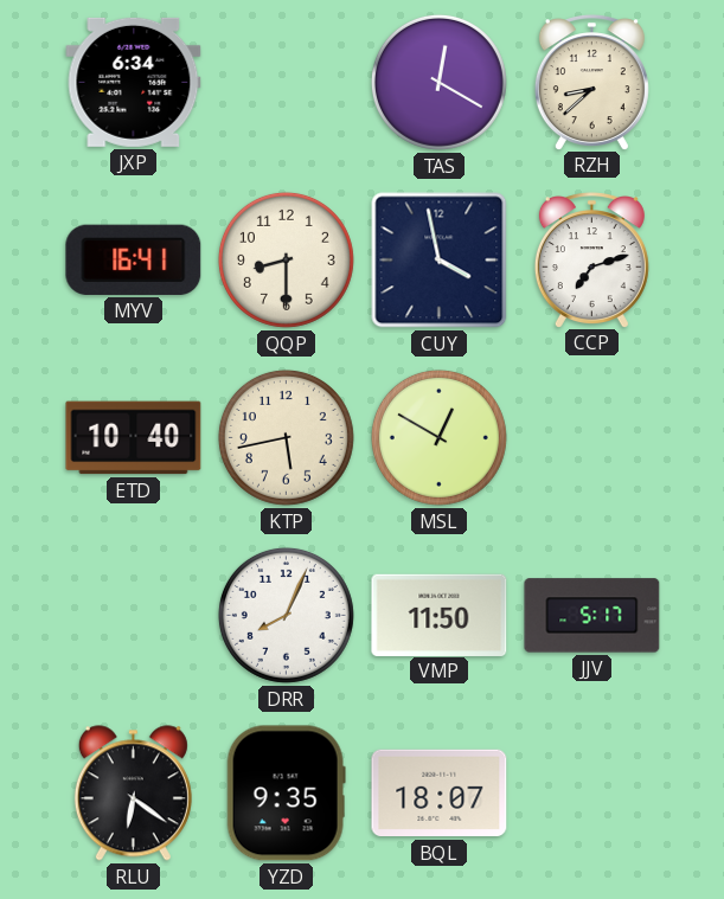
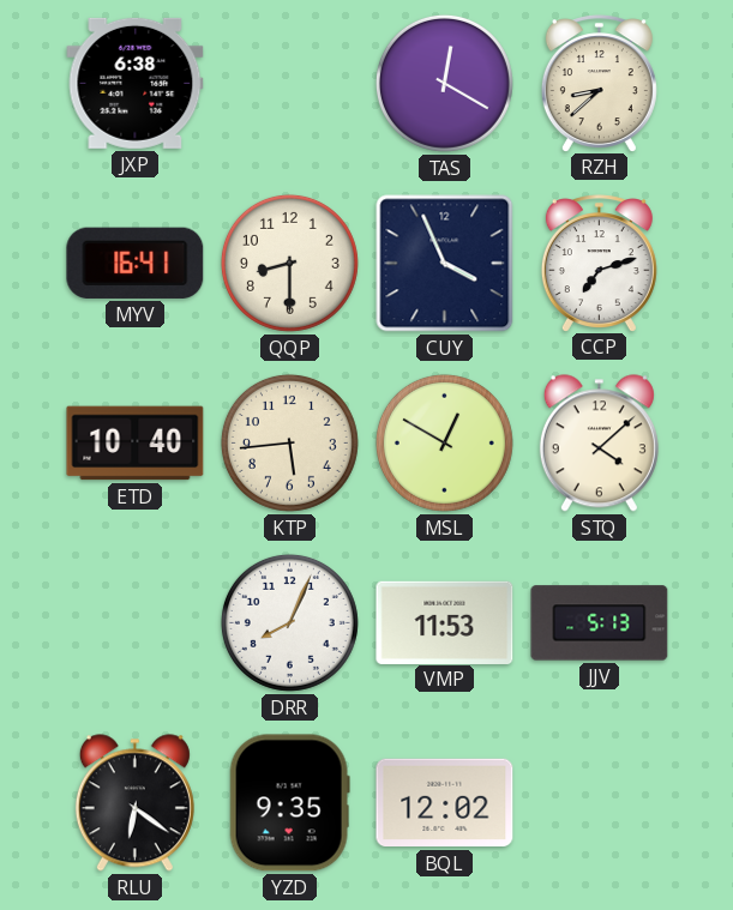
JXP: 6:34 -> 6:38
CUY: 3:58 -> 3:56
KTP: 5:43 -> 5:44
STQ: none -> 4:08
VMP: 11:50 -> 11:53
JJV: 5:17 -> 5:13
BQL: 18:07 -> 12:02
